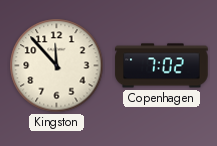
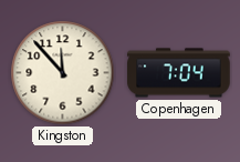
Copenhagen: 7:02 -> 7:04
